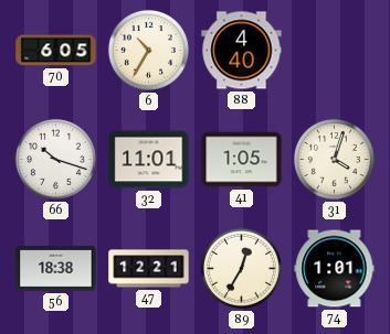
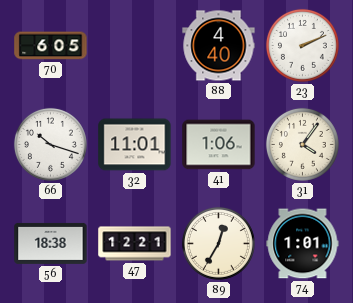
6: 10:35 -> none
23: none -> 2:11
41: 1:05 -> 1:06
31: 4:03 -> 4:06
